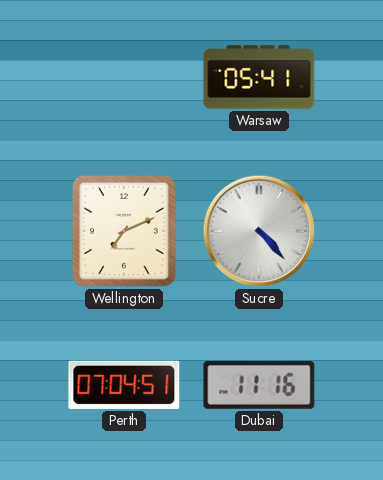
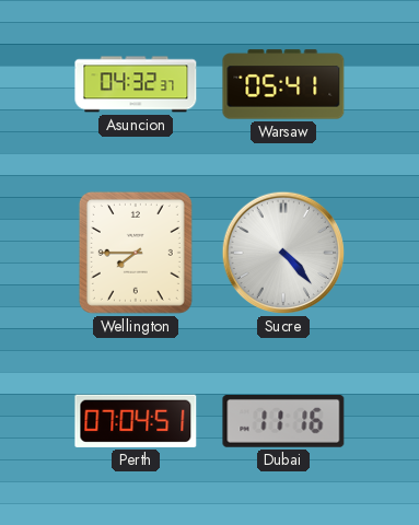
Asuncion: none -> 04:32
Wellington: 7:11 -> 7:45
